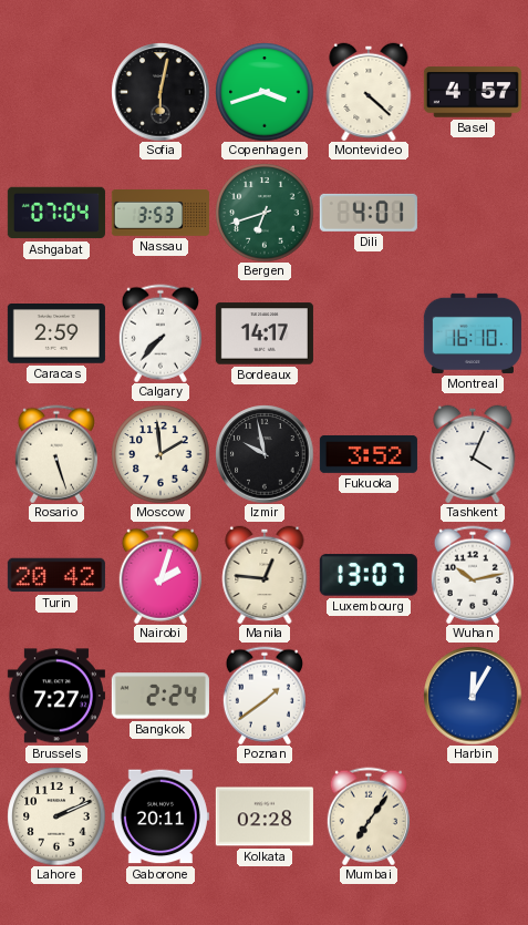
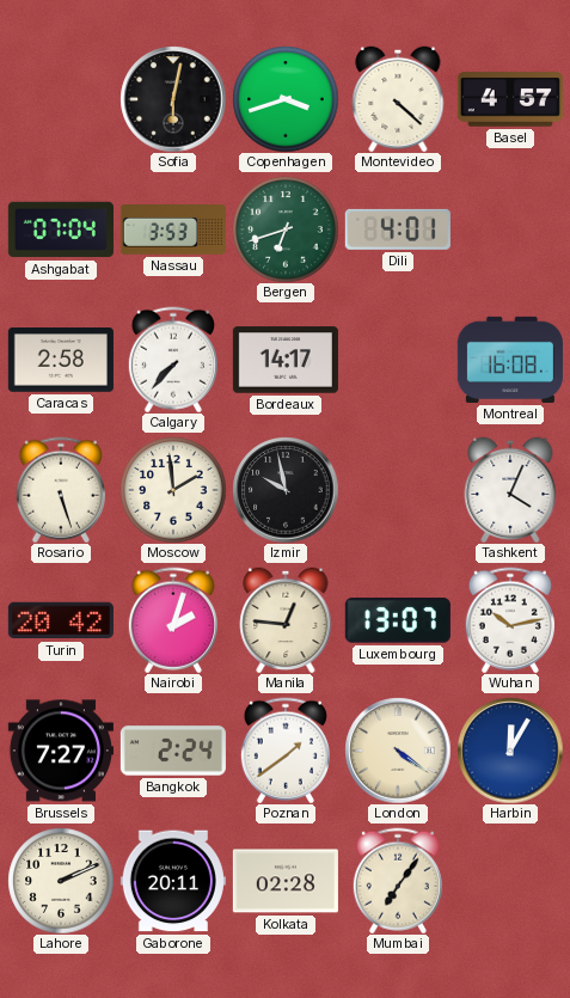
Caracas: 2:59 -> 2:58
Montreal: 16:10 -> 16:08
Fukuoka: 3:52 -> none
London: none -> 4:21
